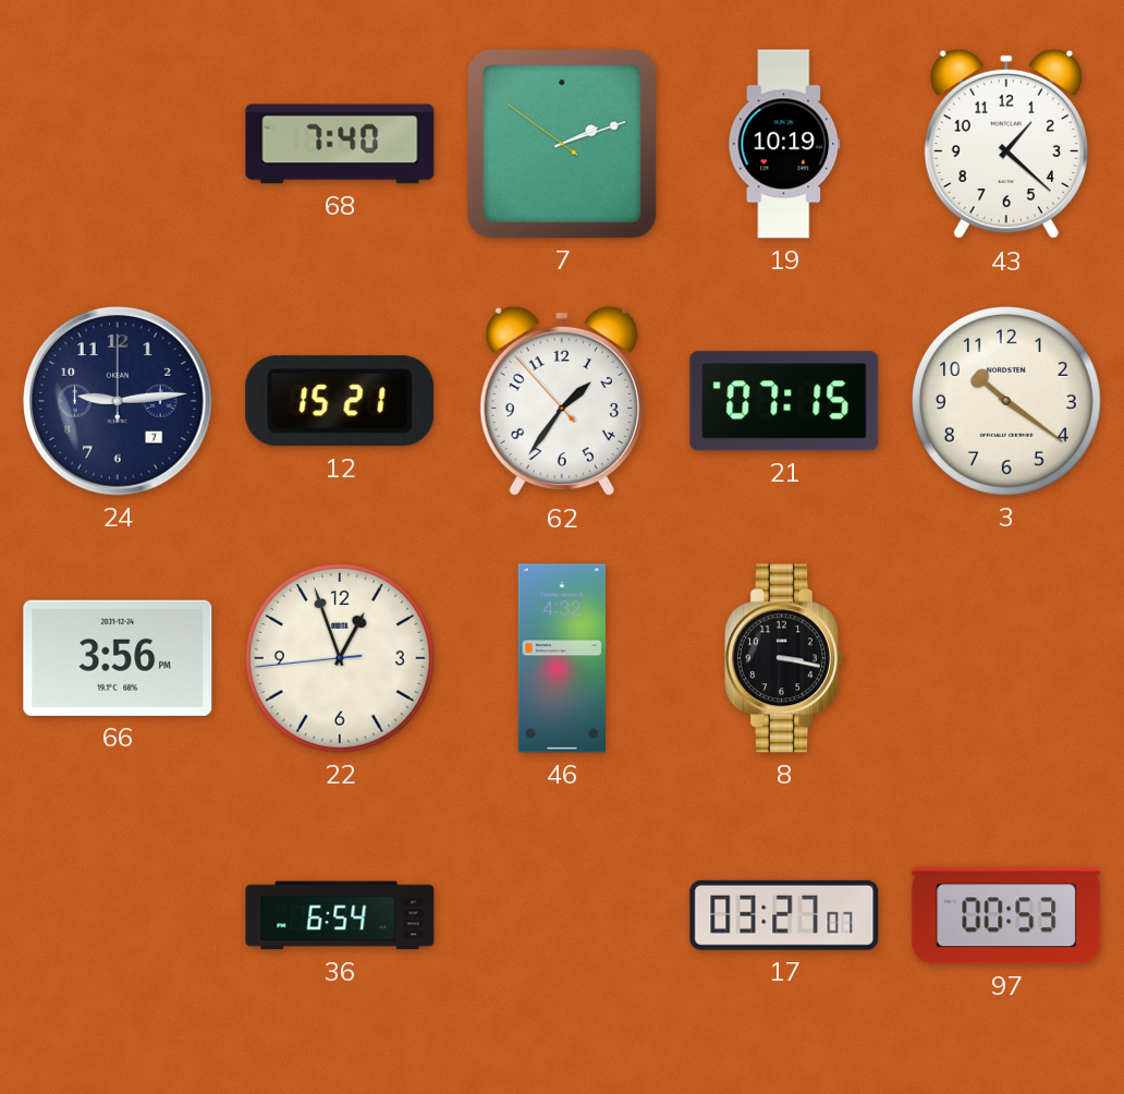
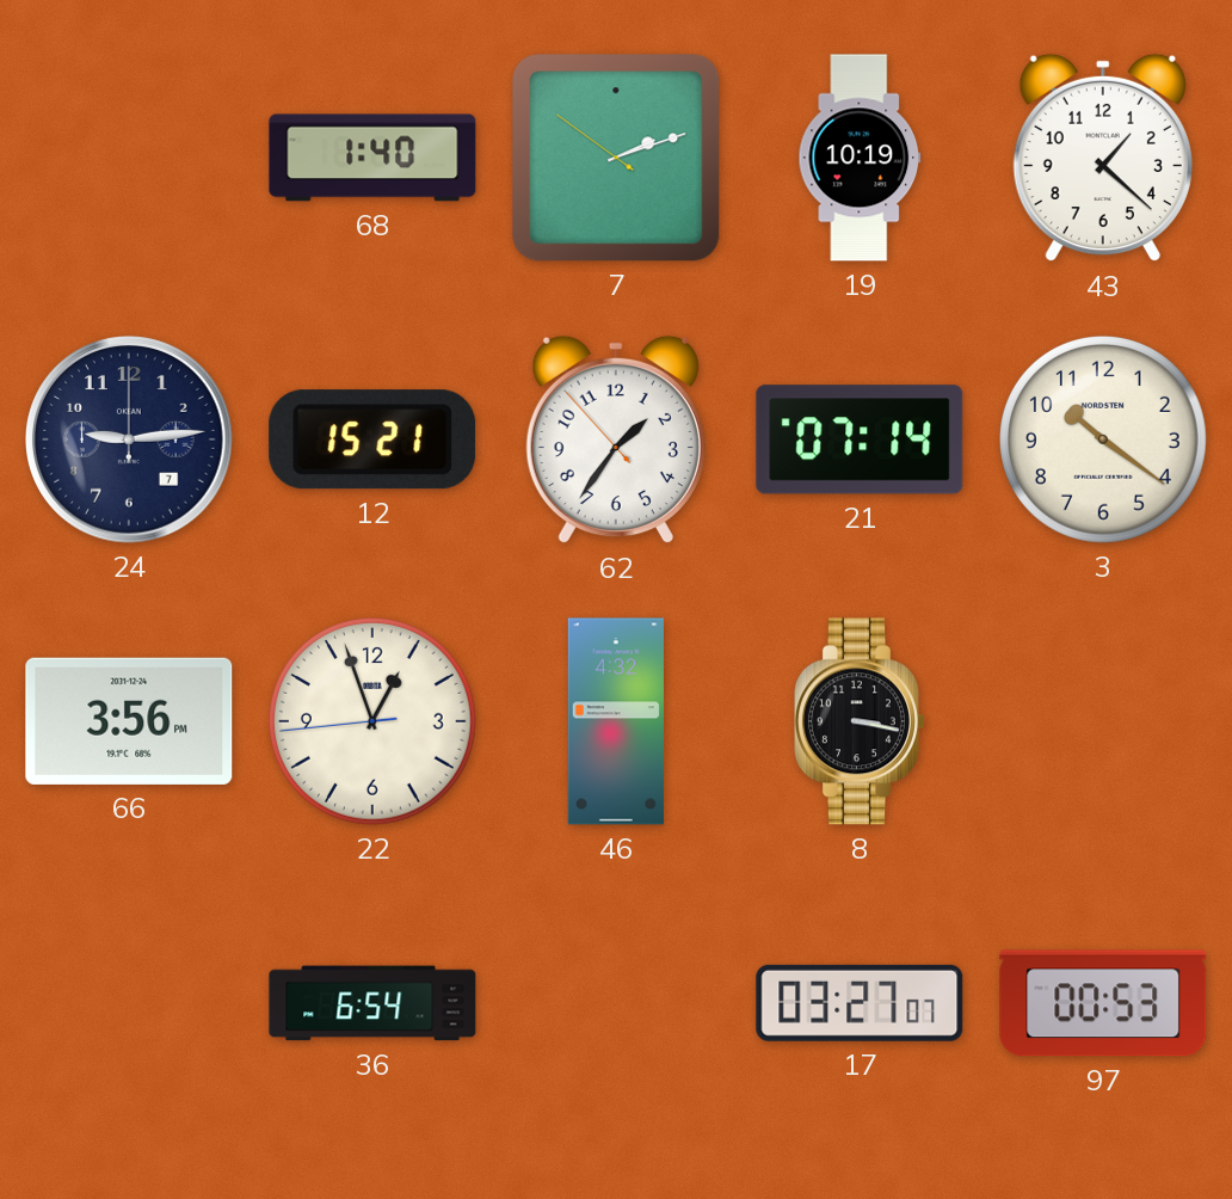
68: 7:40 -> 1:40
21: 07:15 -> 07:14
